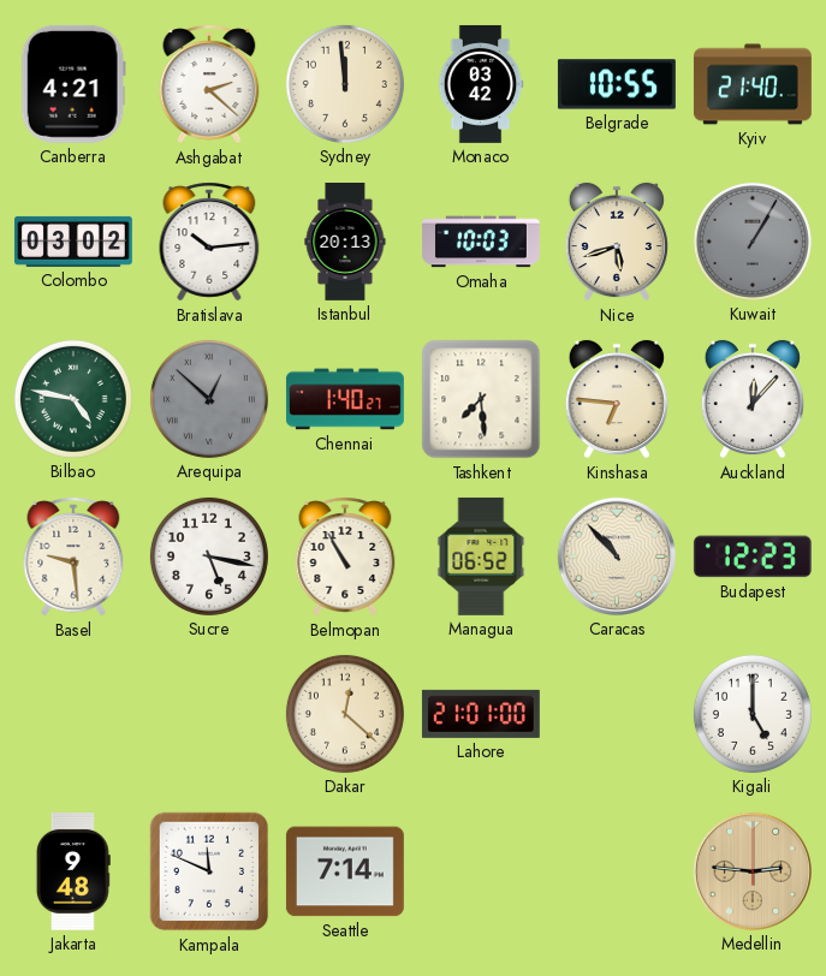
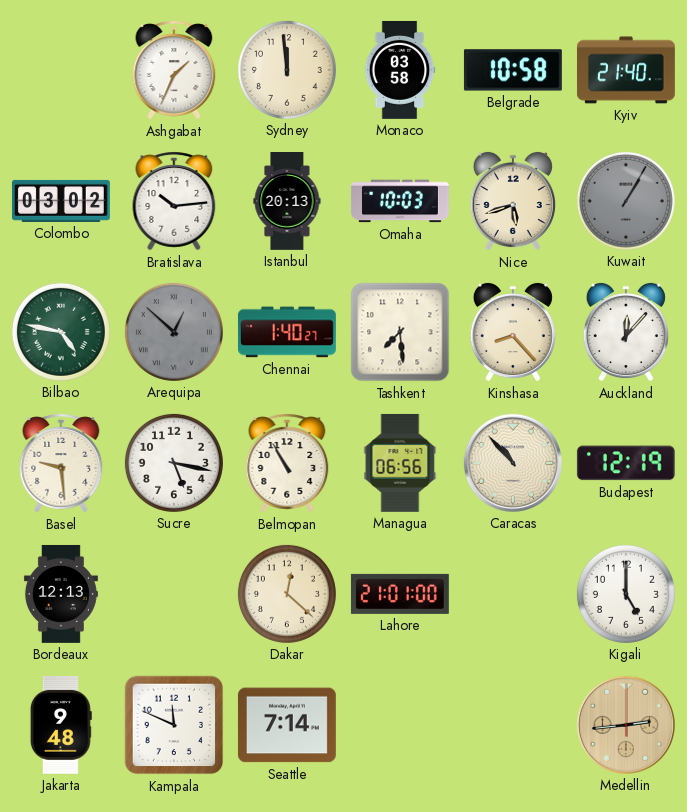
Canberra: 4:21 -> none
Ashgabat: 2:22 -> 1:34
Monaco: 03:42 -> 03:58
Belgrade: 10:55 -> 10:58
Kinshasa: 6:46 -> 8:23
Managua: 06:52 -> 06:56
Budapest: 12:23 -> 12:19
Bordeaux: none -> 12:13
Medellin: 2:46 -> 2:44
